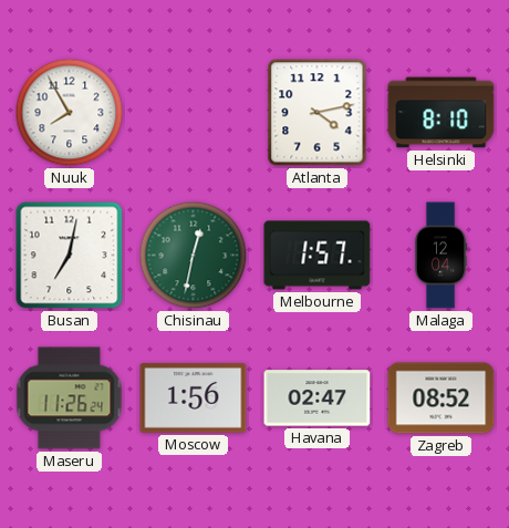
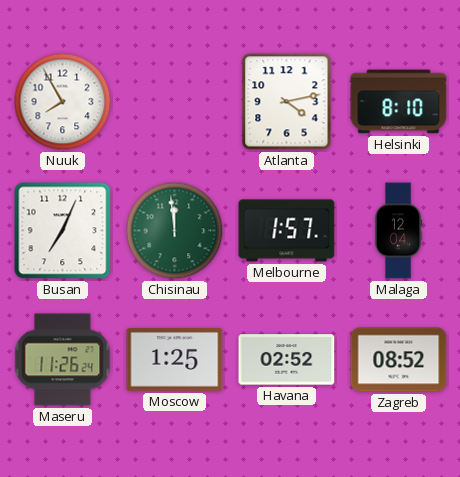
Busan: 7:02 -> 7:04
Chisinau: 12:32 -> 11:59
Moscow: 1:56 -> 1:25
Havana: 02:47 -> 02:52
